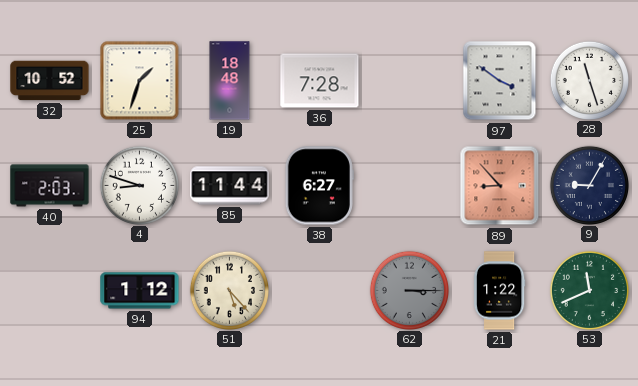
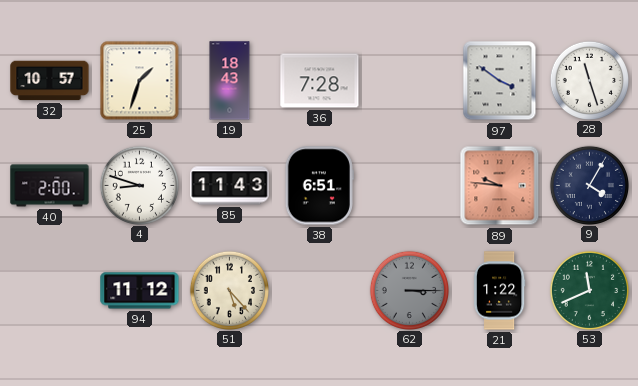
32: 10:52 -> 10:57
19: 18:48 -> 18:43
40: 2:03 -> 2:00
85: 11:44 -> 11:43
38: 6:27 -> 6:51
89: 8:53 -> 9:46
9: 9:05 -> 4:05
94: 1:12 -> 11:12
